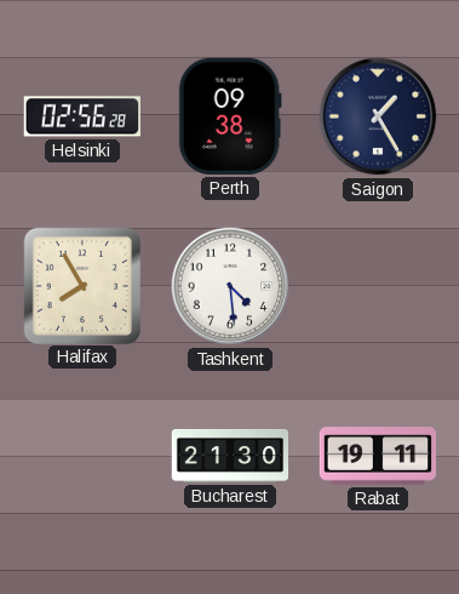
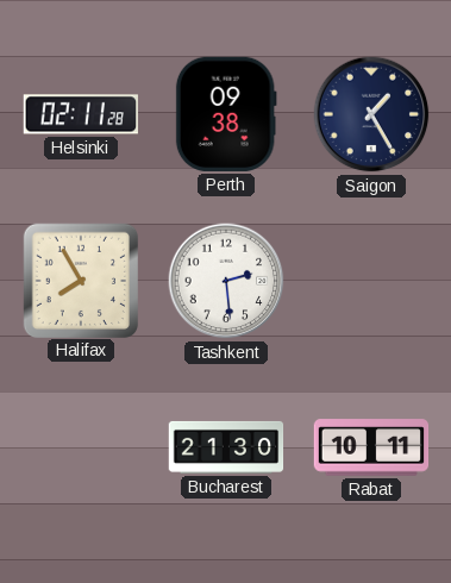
Helsinki: 02:56 -> 02:11
Tashkent: 4:29 -> 2:29
Rabat: 19:11 -> 10:11
